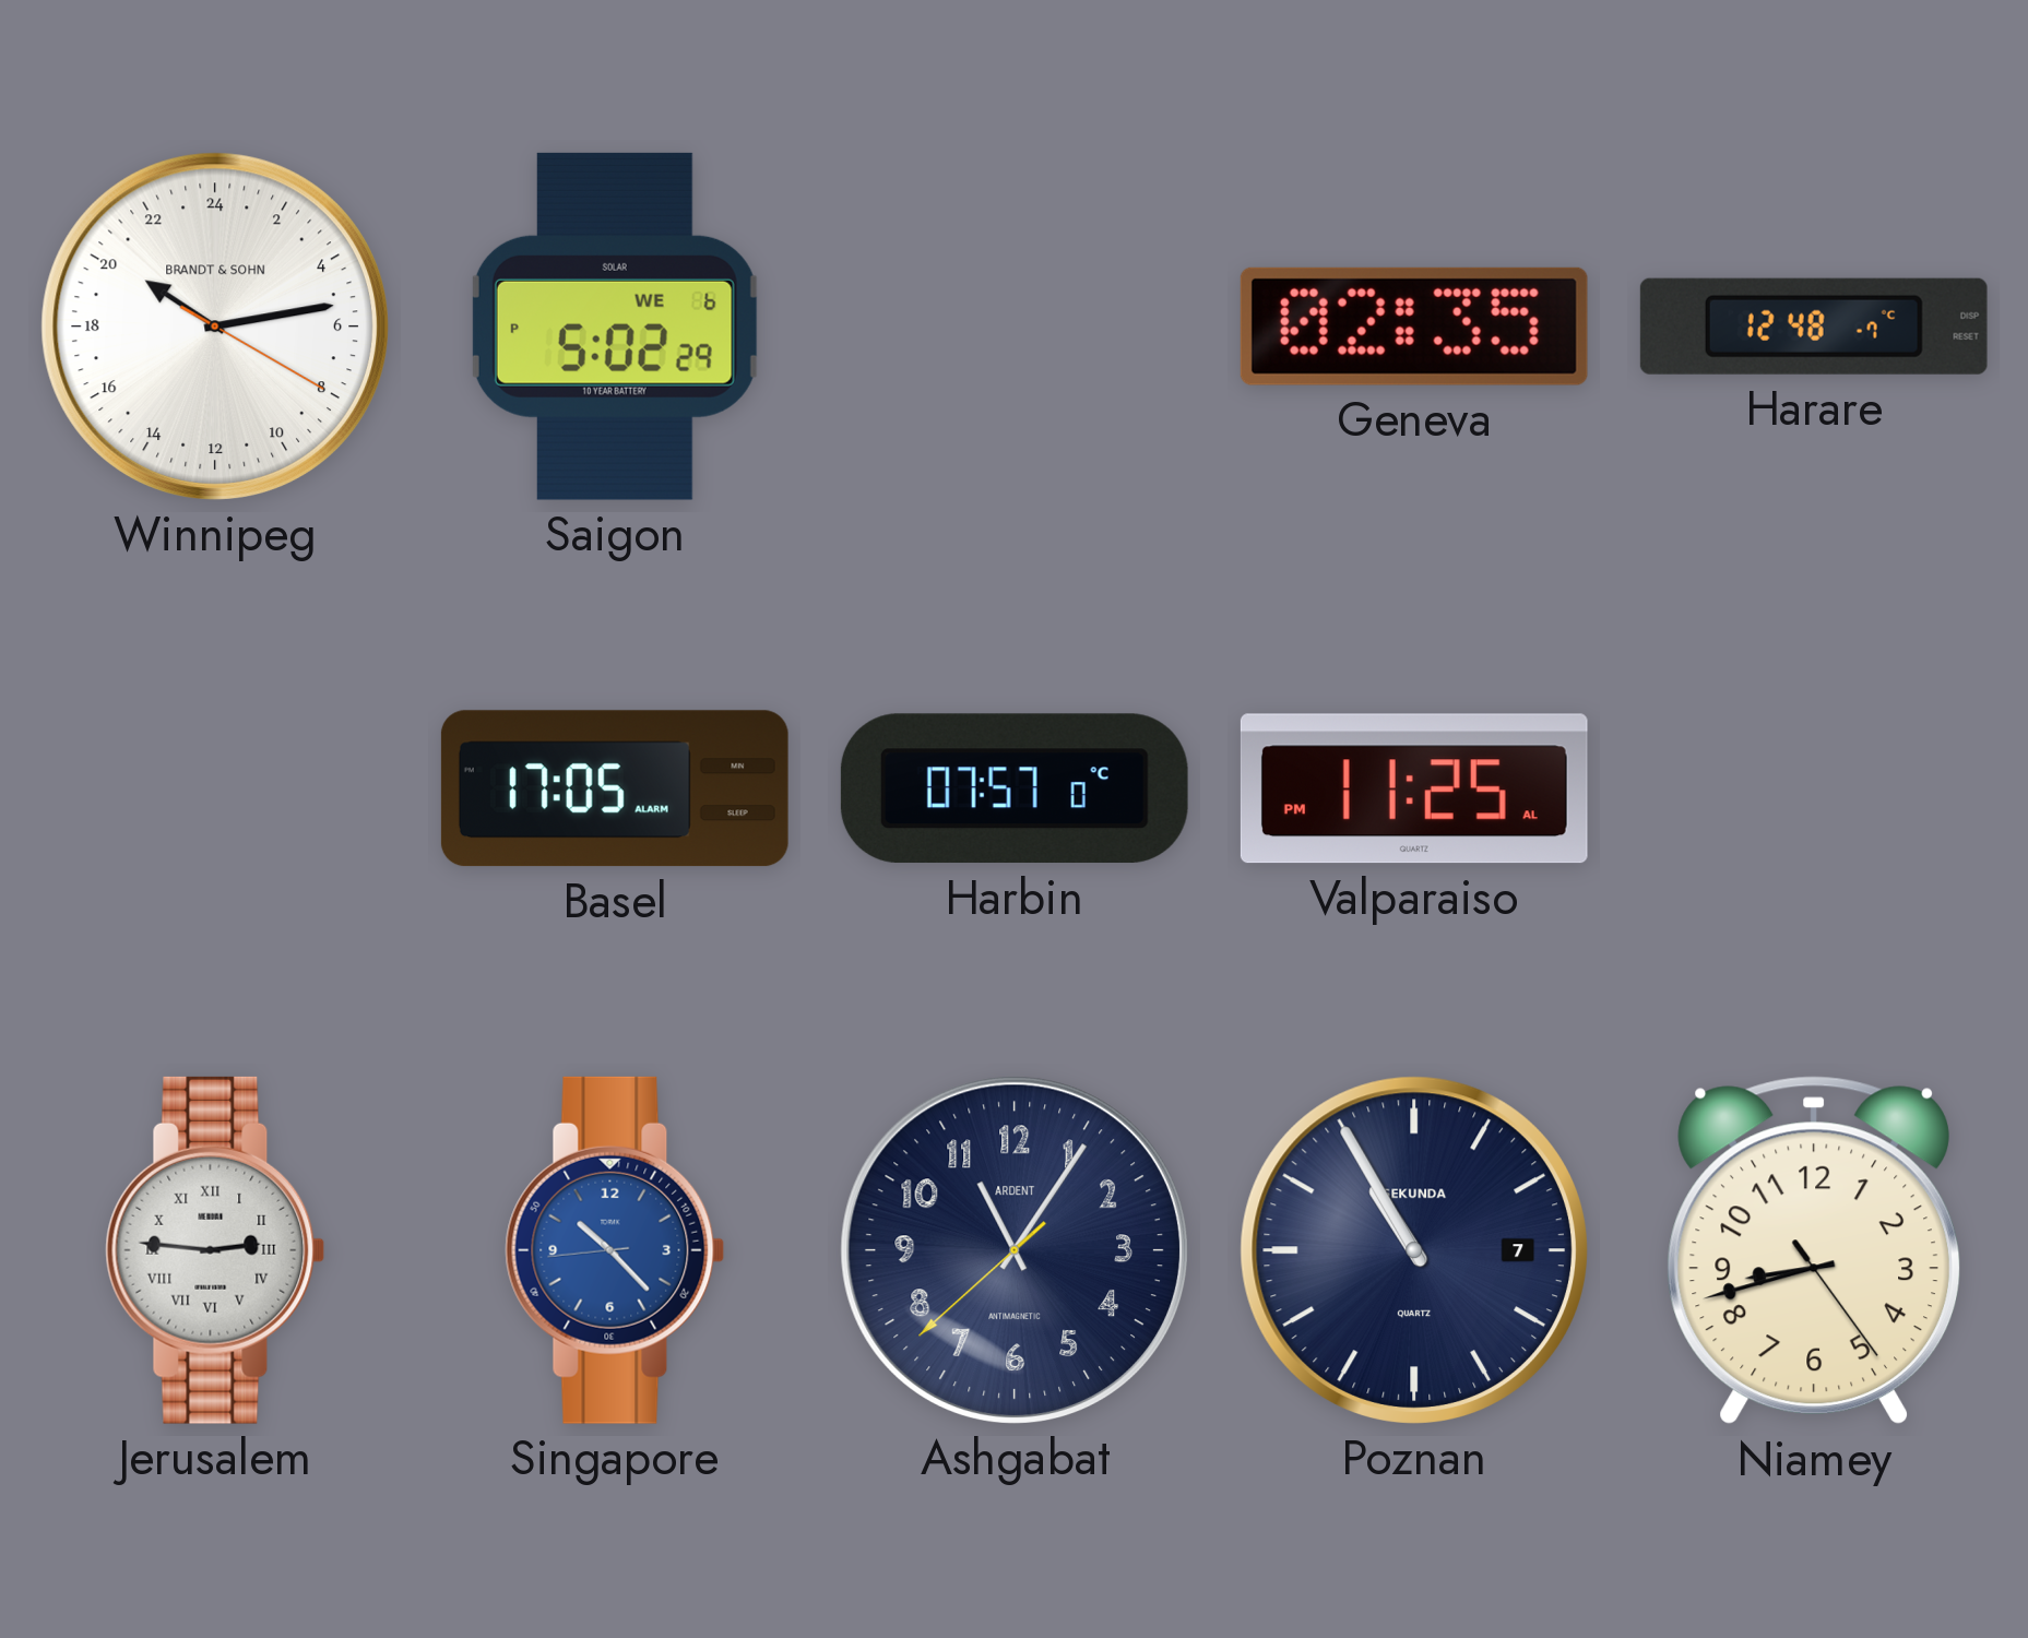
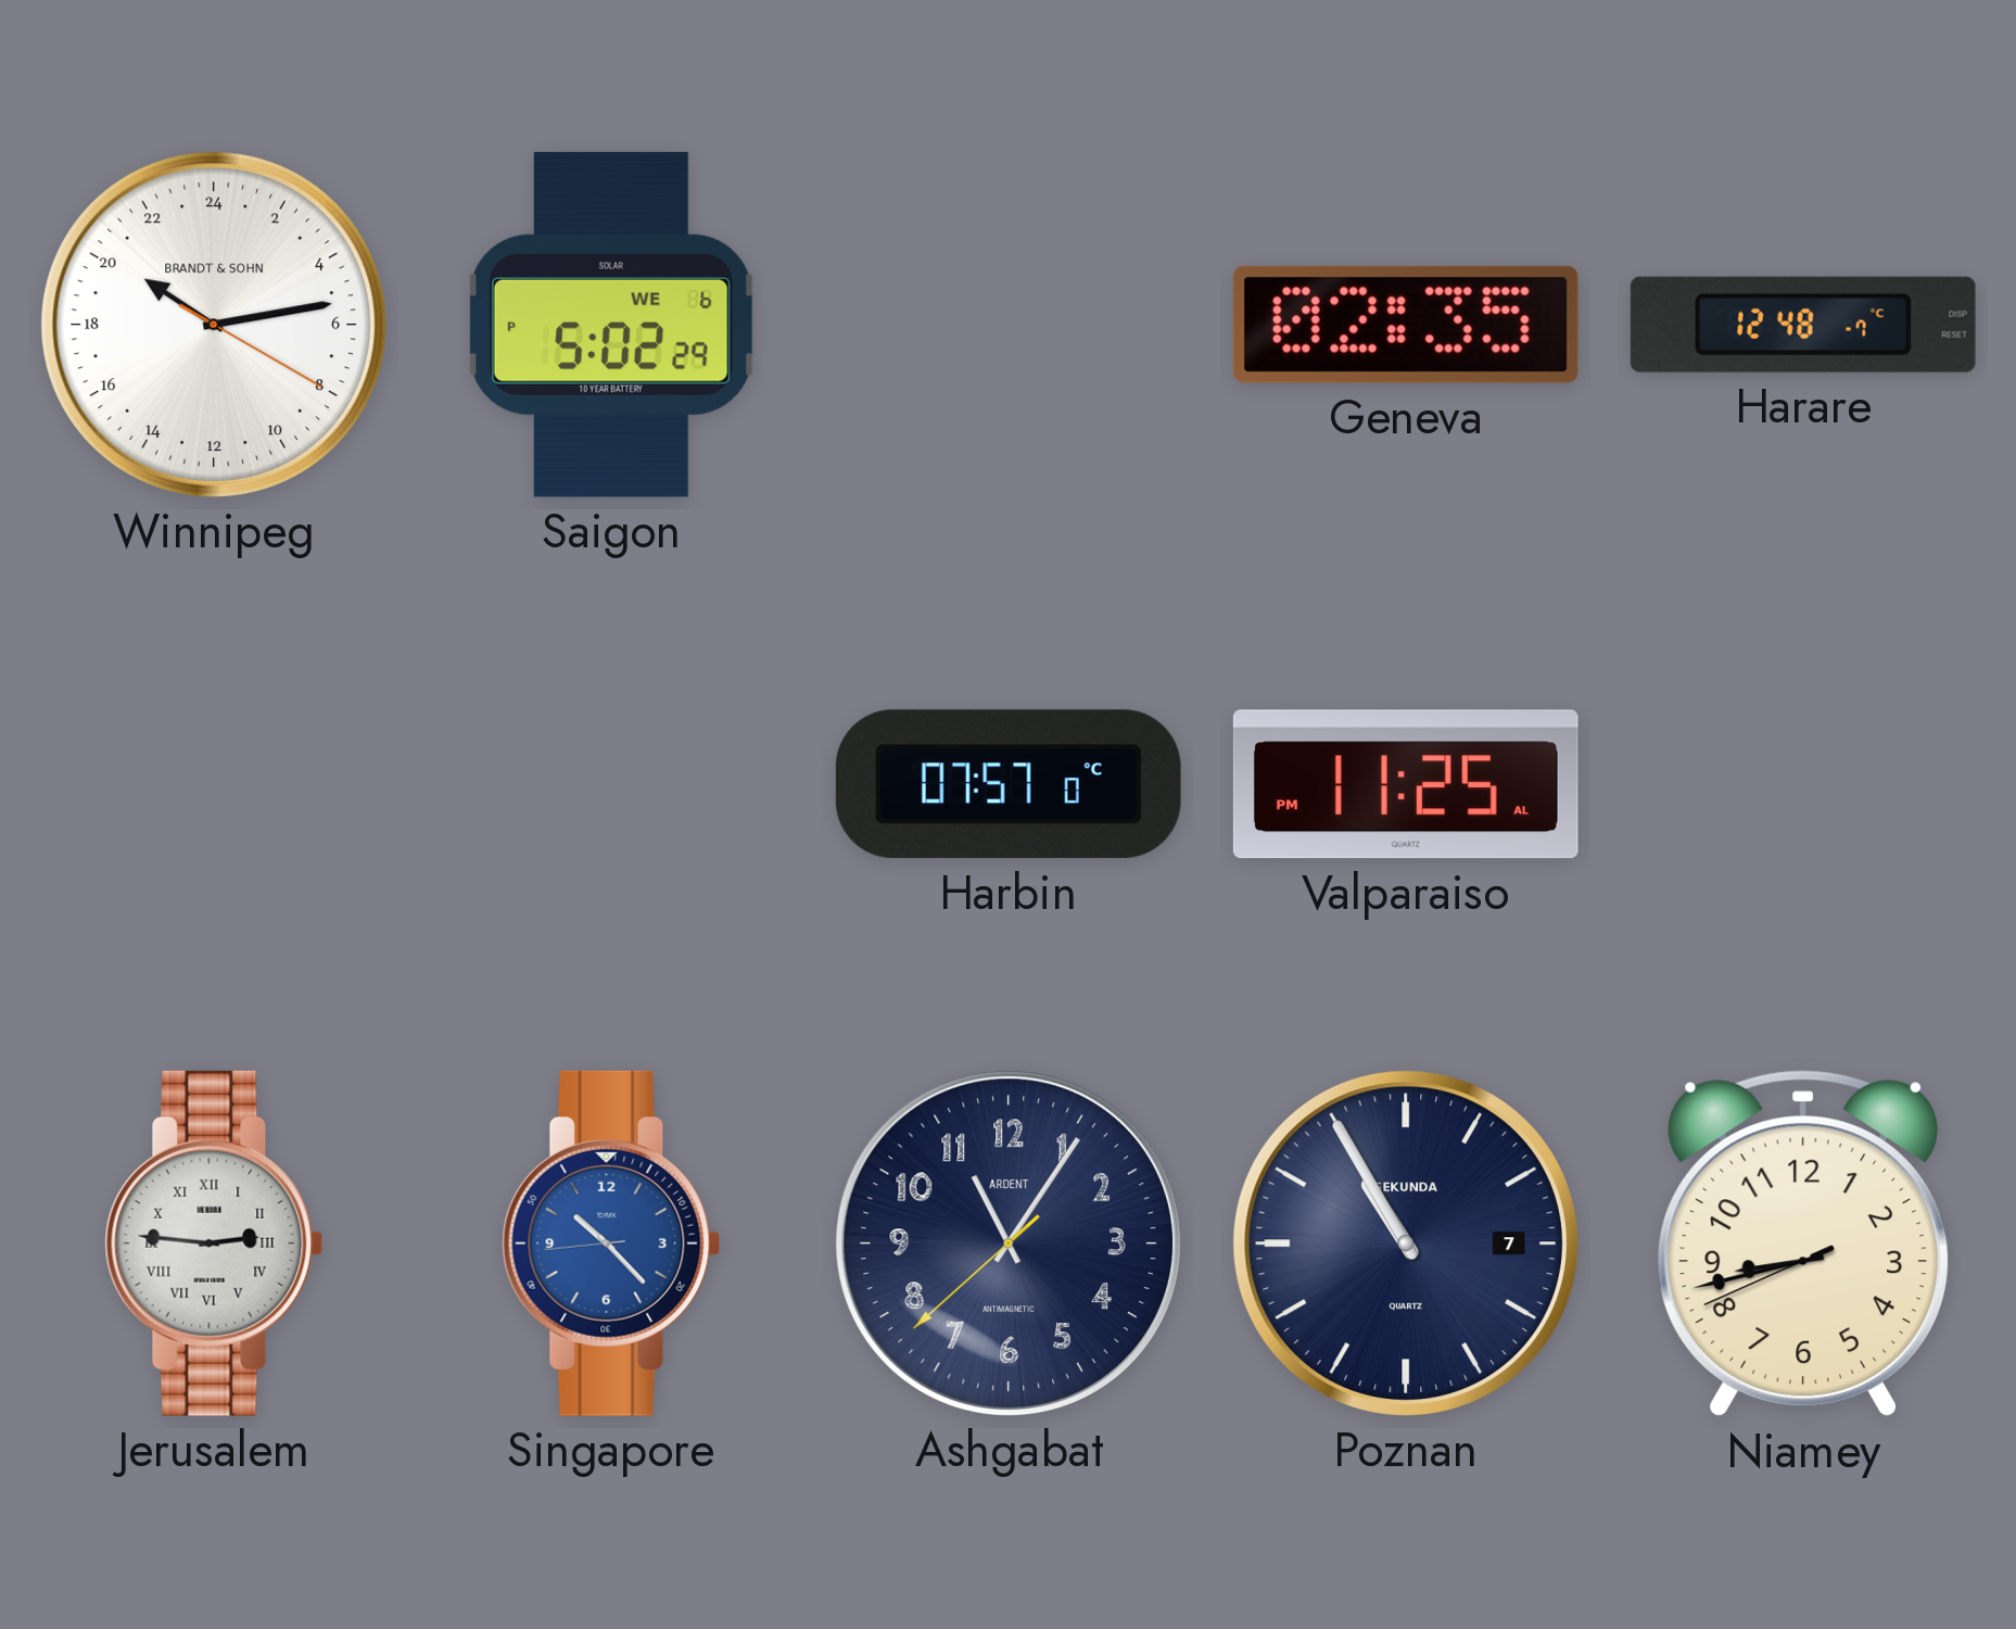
Basel: 17:05 -> none
Niamey: 8:42:24 -> 8:42:41
